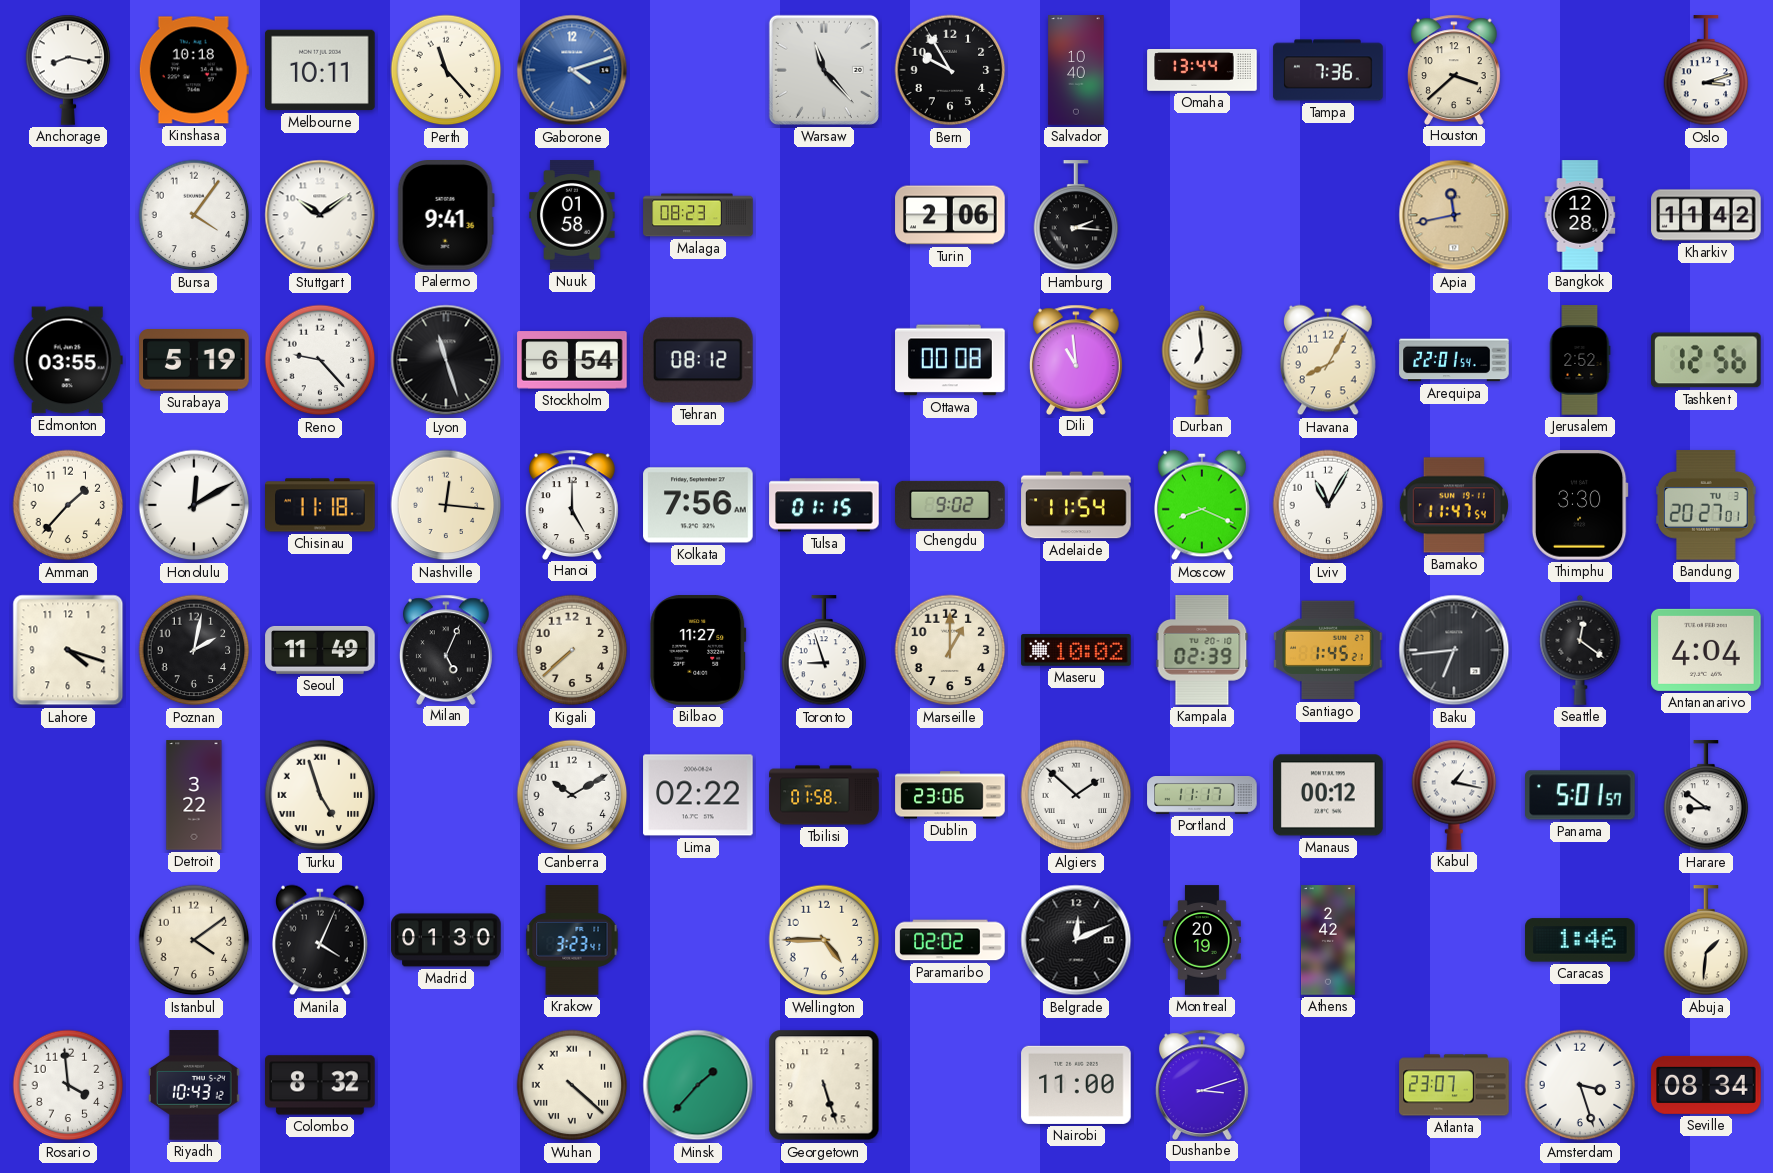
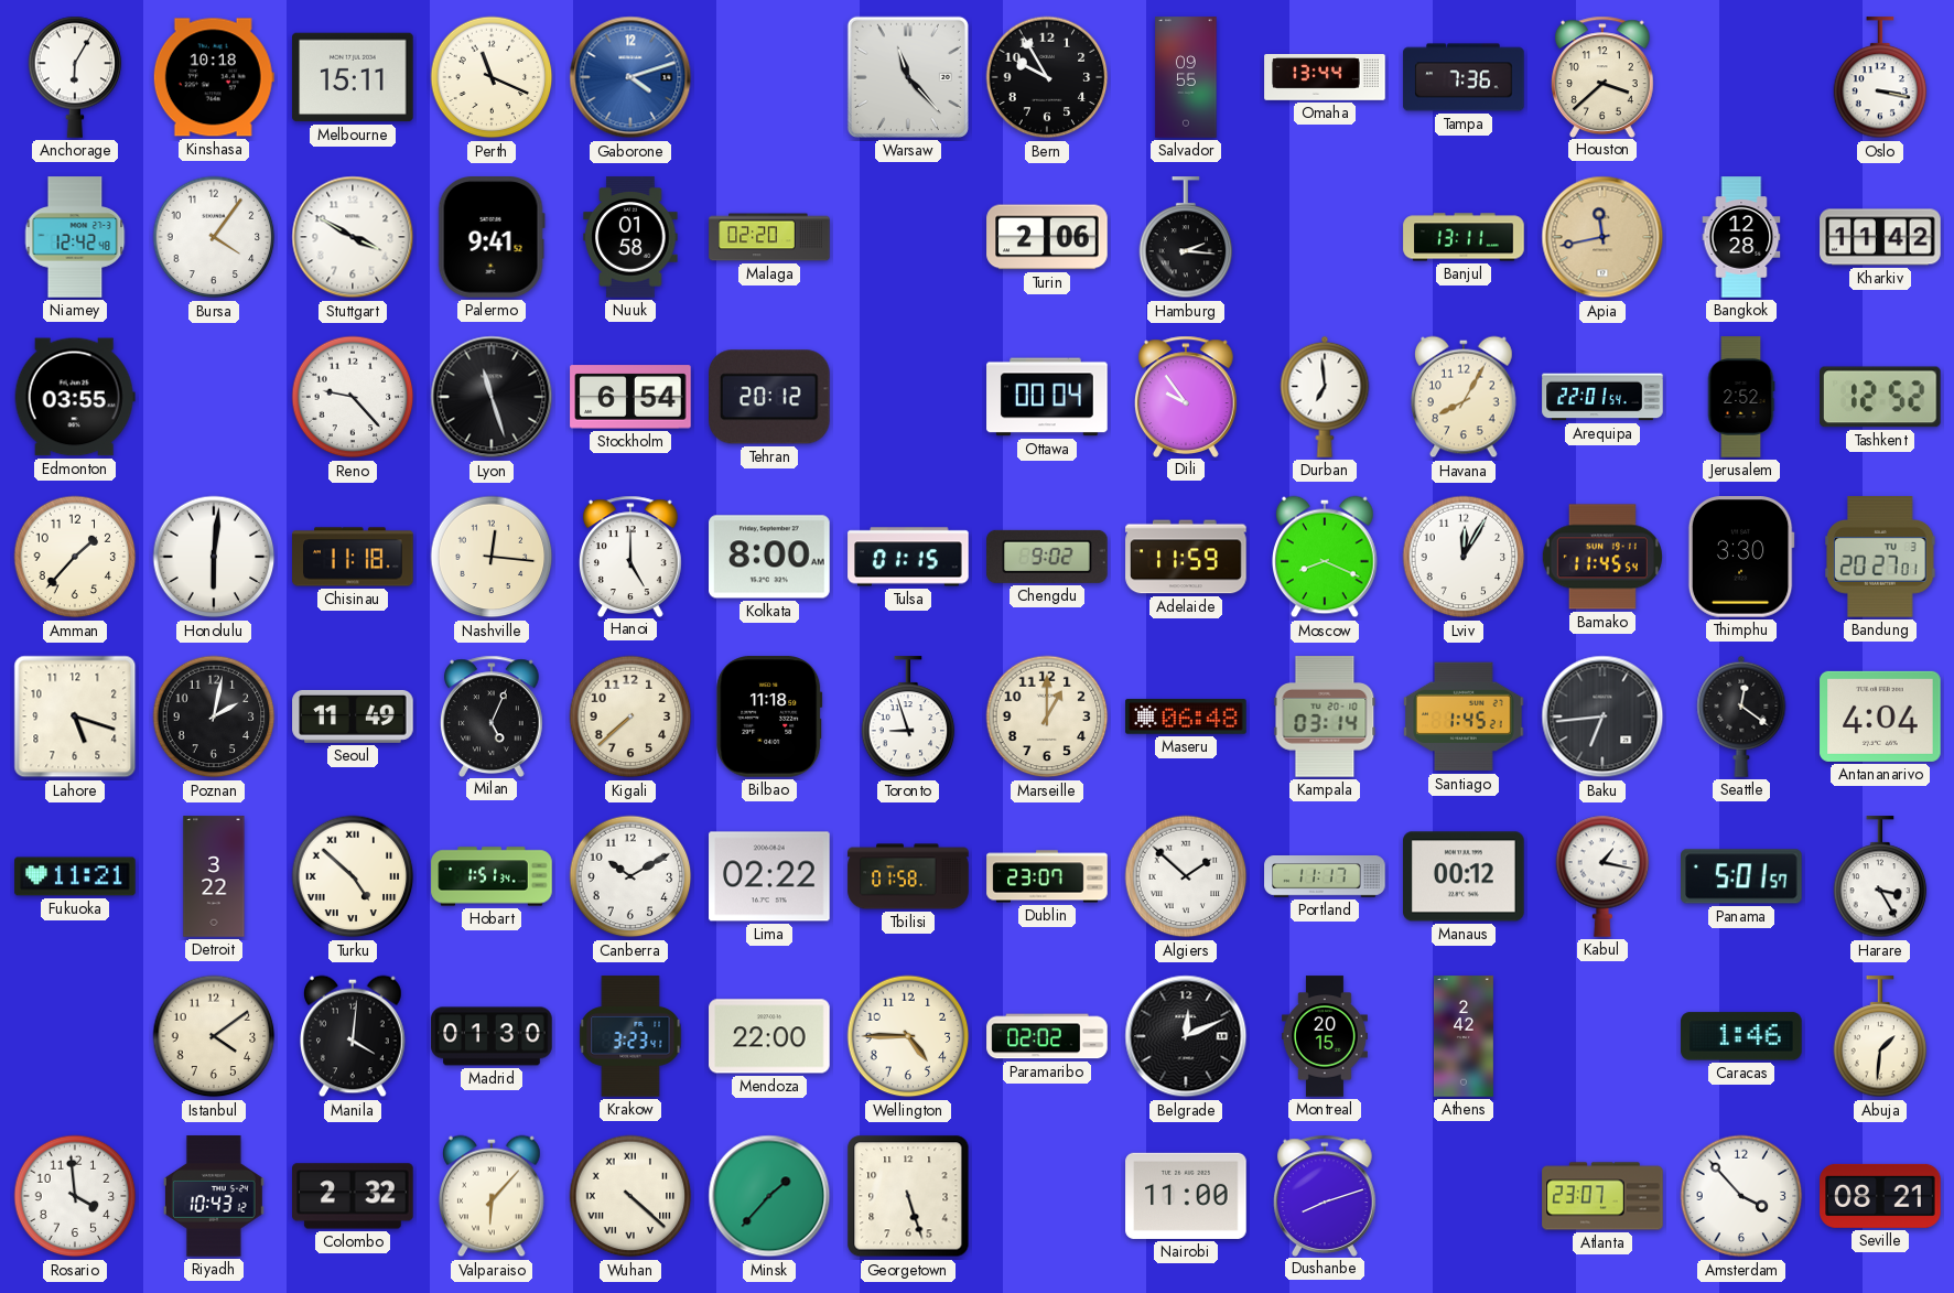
Anchorage: 8:17 -> 6:05
Melbourne: 10:11 -> 15:11
Perth: 11:23 -> 11:19
Salvador: 10:40 -> 09:55
Oslo: 3:12 -> 3:17
Niamey: none -> 12:42
Stuttgart: 10:09 -> 3:50
Palermo: 9:41:36 -> 9:41:52
Malaga: 08:23 -> 02:20
Banjul: none -> 13:11
Surabaya: 5:19 -> none
Tehran: 08:12 -> 20:12
Ottawa: 00:08 -> 00:04
Dili: 10:59 -> 9:54
Tashkent: 12:56 -> 12:52
Honolulu: 12:10 -> 6:01
Kolkata: 7:56 -> 8:00
Adelaide: 11:54 -> 11:59
Lviv: 11:05 -> 12:05
Bamako: 11:47 -> 11:45
Lahore: 4:18 -> 5:18
Bilbao: 11:27 -> 11:18
Maseru: 10:02 -> 06:48
Kampala: 02:39 -> 03:14
Fukuoka: none -> 11:21
Turku: 4:57 -> 4:52
Hobart: none -> 1:51
Dublin: 23:06 -> 23:07
Harare: 8:51 -> 3:25
Manila: 4:04 -> 4:01
Mendoza: none -> 22:00
Montreal: 20:19 -> 20:15
Colombo: 8:32 -> 2:32
Valparaiso: none -> 6:07
Dushanbe: 3:12 -> 8:12
Amsterdam: 3:27 -> 3:53
Seville: 08:34 -> 08:21
